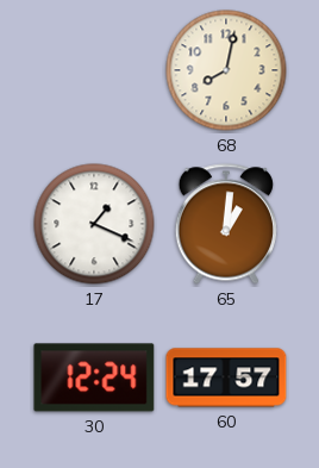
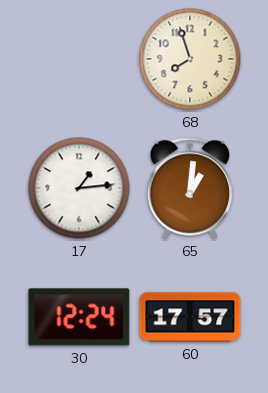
68: 8:02 -> 7:57
17: 1:19 -> 1:14
